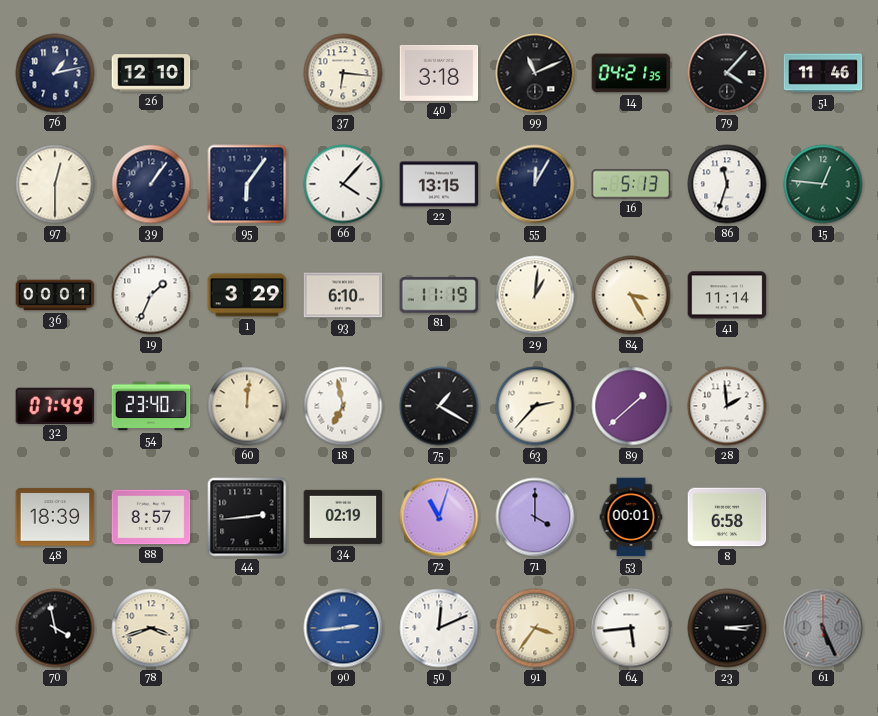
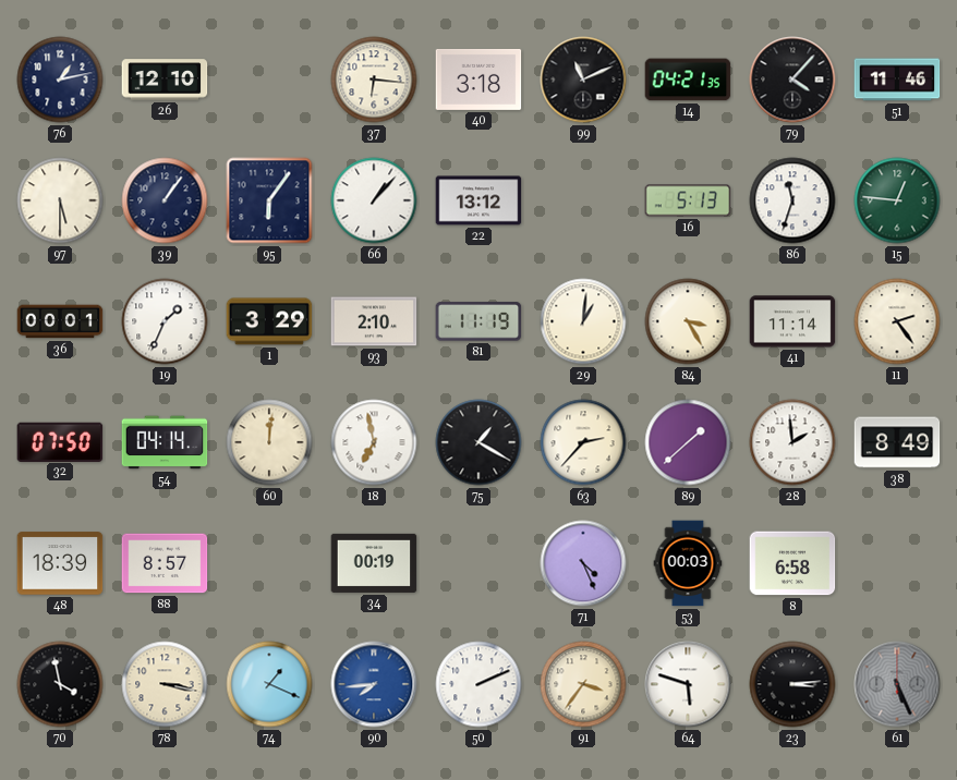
97: 12:30 -> 5:30
66: 4:07 -> 1:07
22: 13:15 -> 13:12
55: 12:05 -> none
93: 6:10 -> 2:10
11: none -> 2:24
32: 07:49 -> 07:50
54: 23:40 -> 04:14
38: none -> 8:49
44: 2:44 -> none
34: 02:19 -> 00:19
72: 11:03 -> none
71: 4:00 -> 4:26
53: 00:01 -> 00:03
78: 3:42 -> 3:17
74: none -> 1:19
90: 2:44 -> 7:44
50: 12:11 -> 2:11
64: 5:44 -> 5:48
